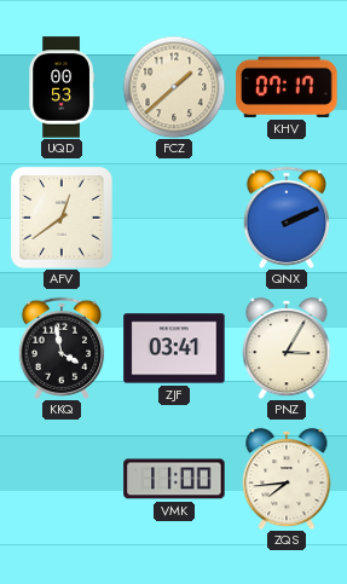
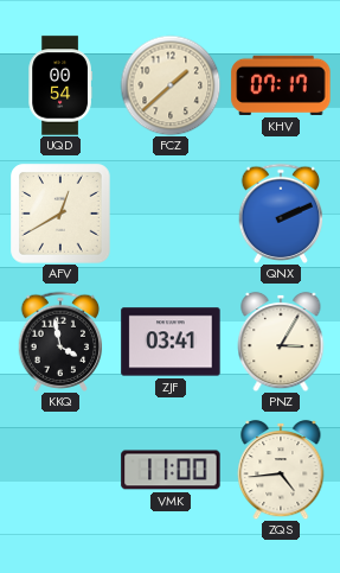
UQD: 00:53 -> 00:54
AFV: 12:39 -> 12:40
ZQS: 7:44 -> 4:44
